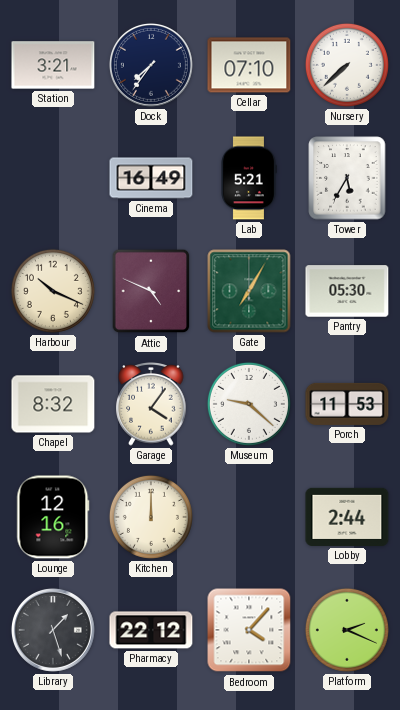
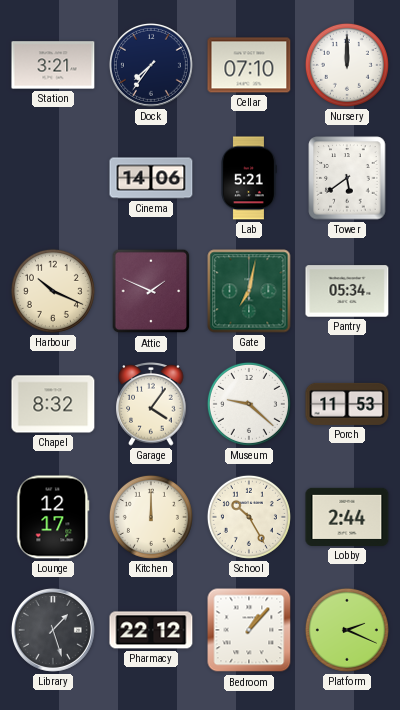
Nursery: 7:38 -> 12:00
Cinema: 16:49 -> 14:06
Tower: 5:35 -> 5:39
Attic: 4:49 -> 1:49
Gate: 7:05 -> 7:02
Pantry: 05:30 -> 05:34
Lounge: 12:16 -> 12:17
School: none -> 10:25
Bedroom: 4:07 -> 1:07
